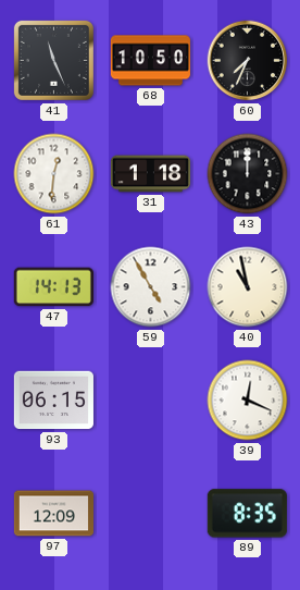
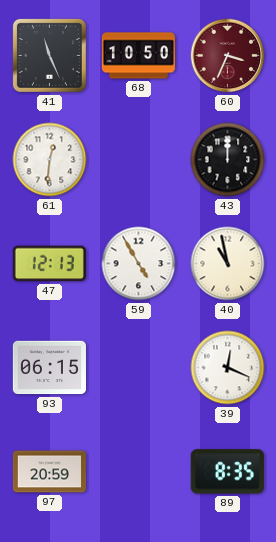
60: 7:34 -> 3:34
60 dial: black -> burgundy
31: 1:18 -> none
47: 14:13 -> 12:13
97: 12:09 -> 20:59
